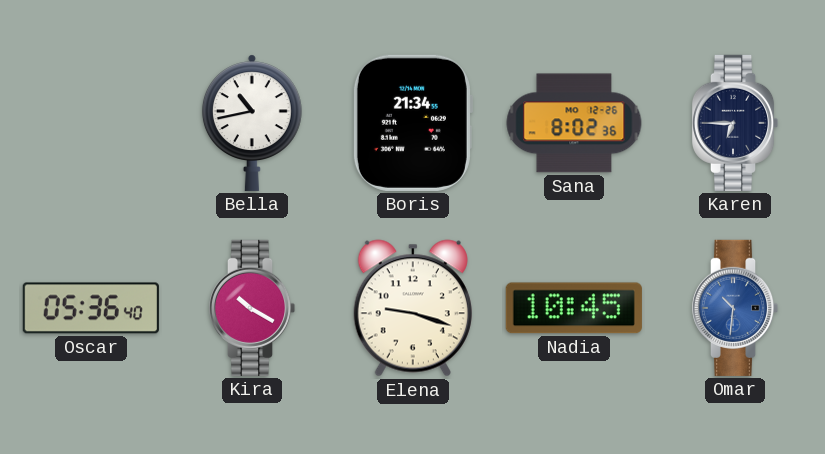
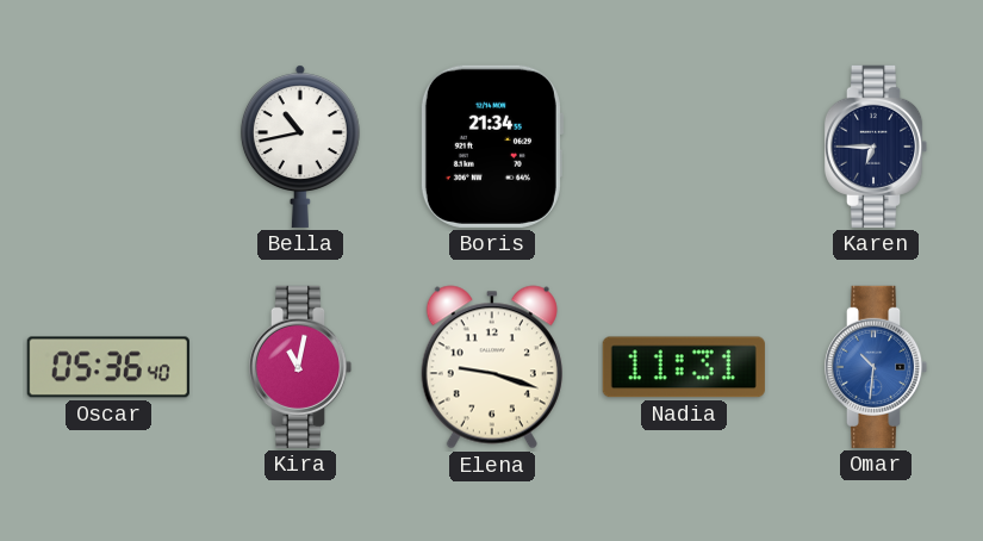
Sana: 8:02 -> none
Kira: 10:20 -> 11:02
Nadia: 10:45 -> 11:31
